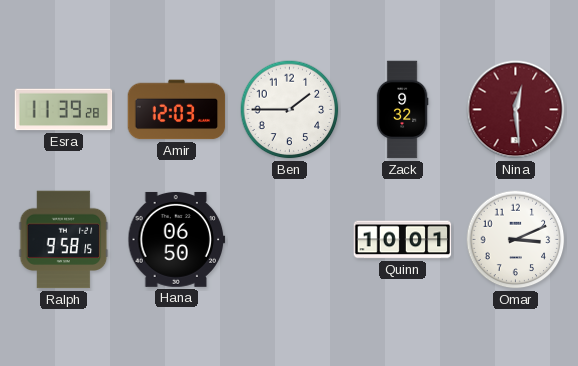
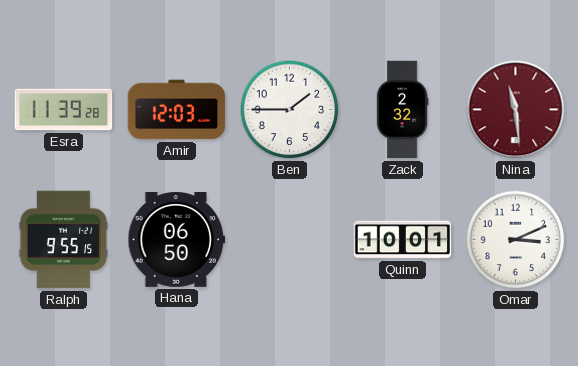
Zack: 9:32 -> 2:32
Nina: 12:29 -> 11:29
Ralph: 9:58 -> 9:55
